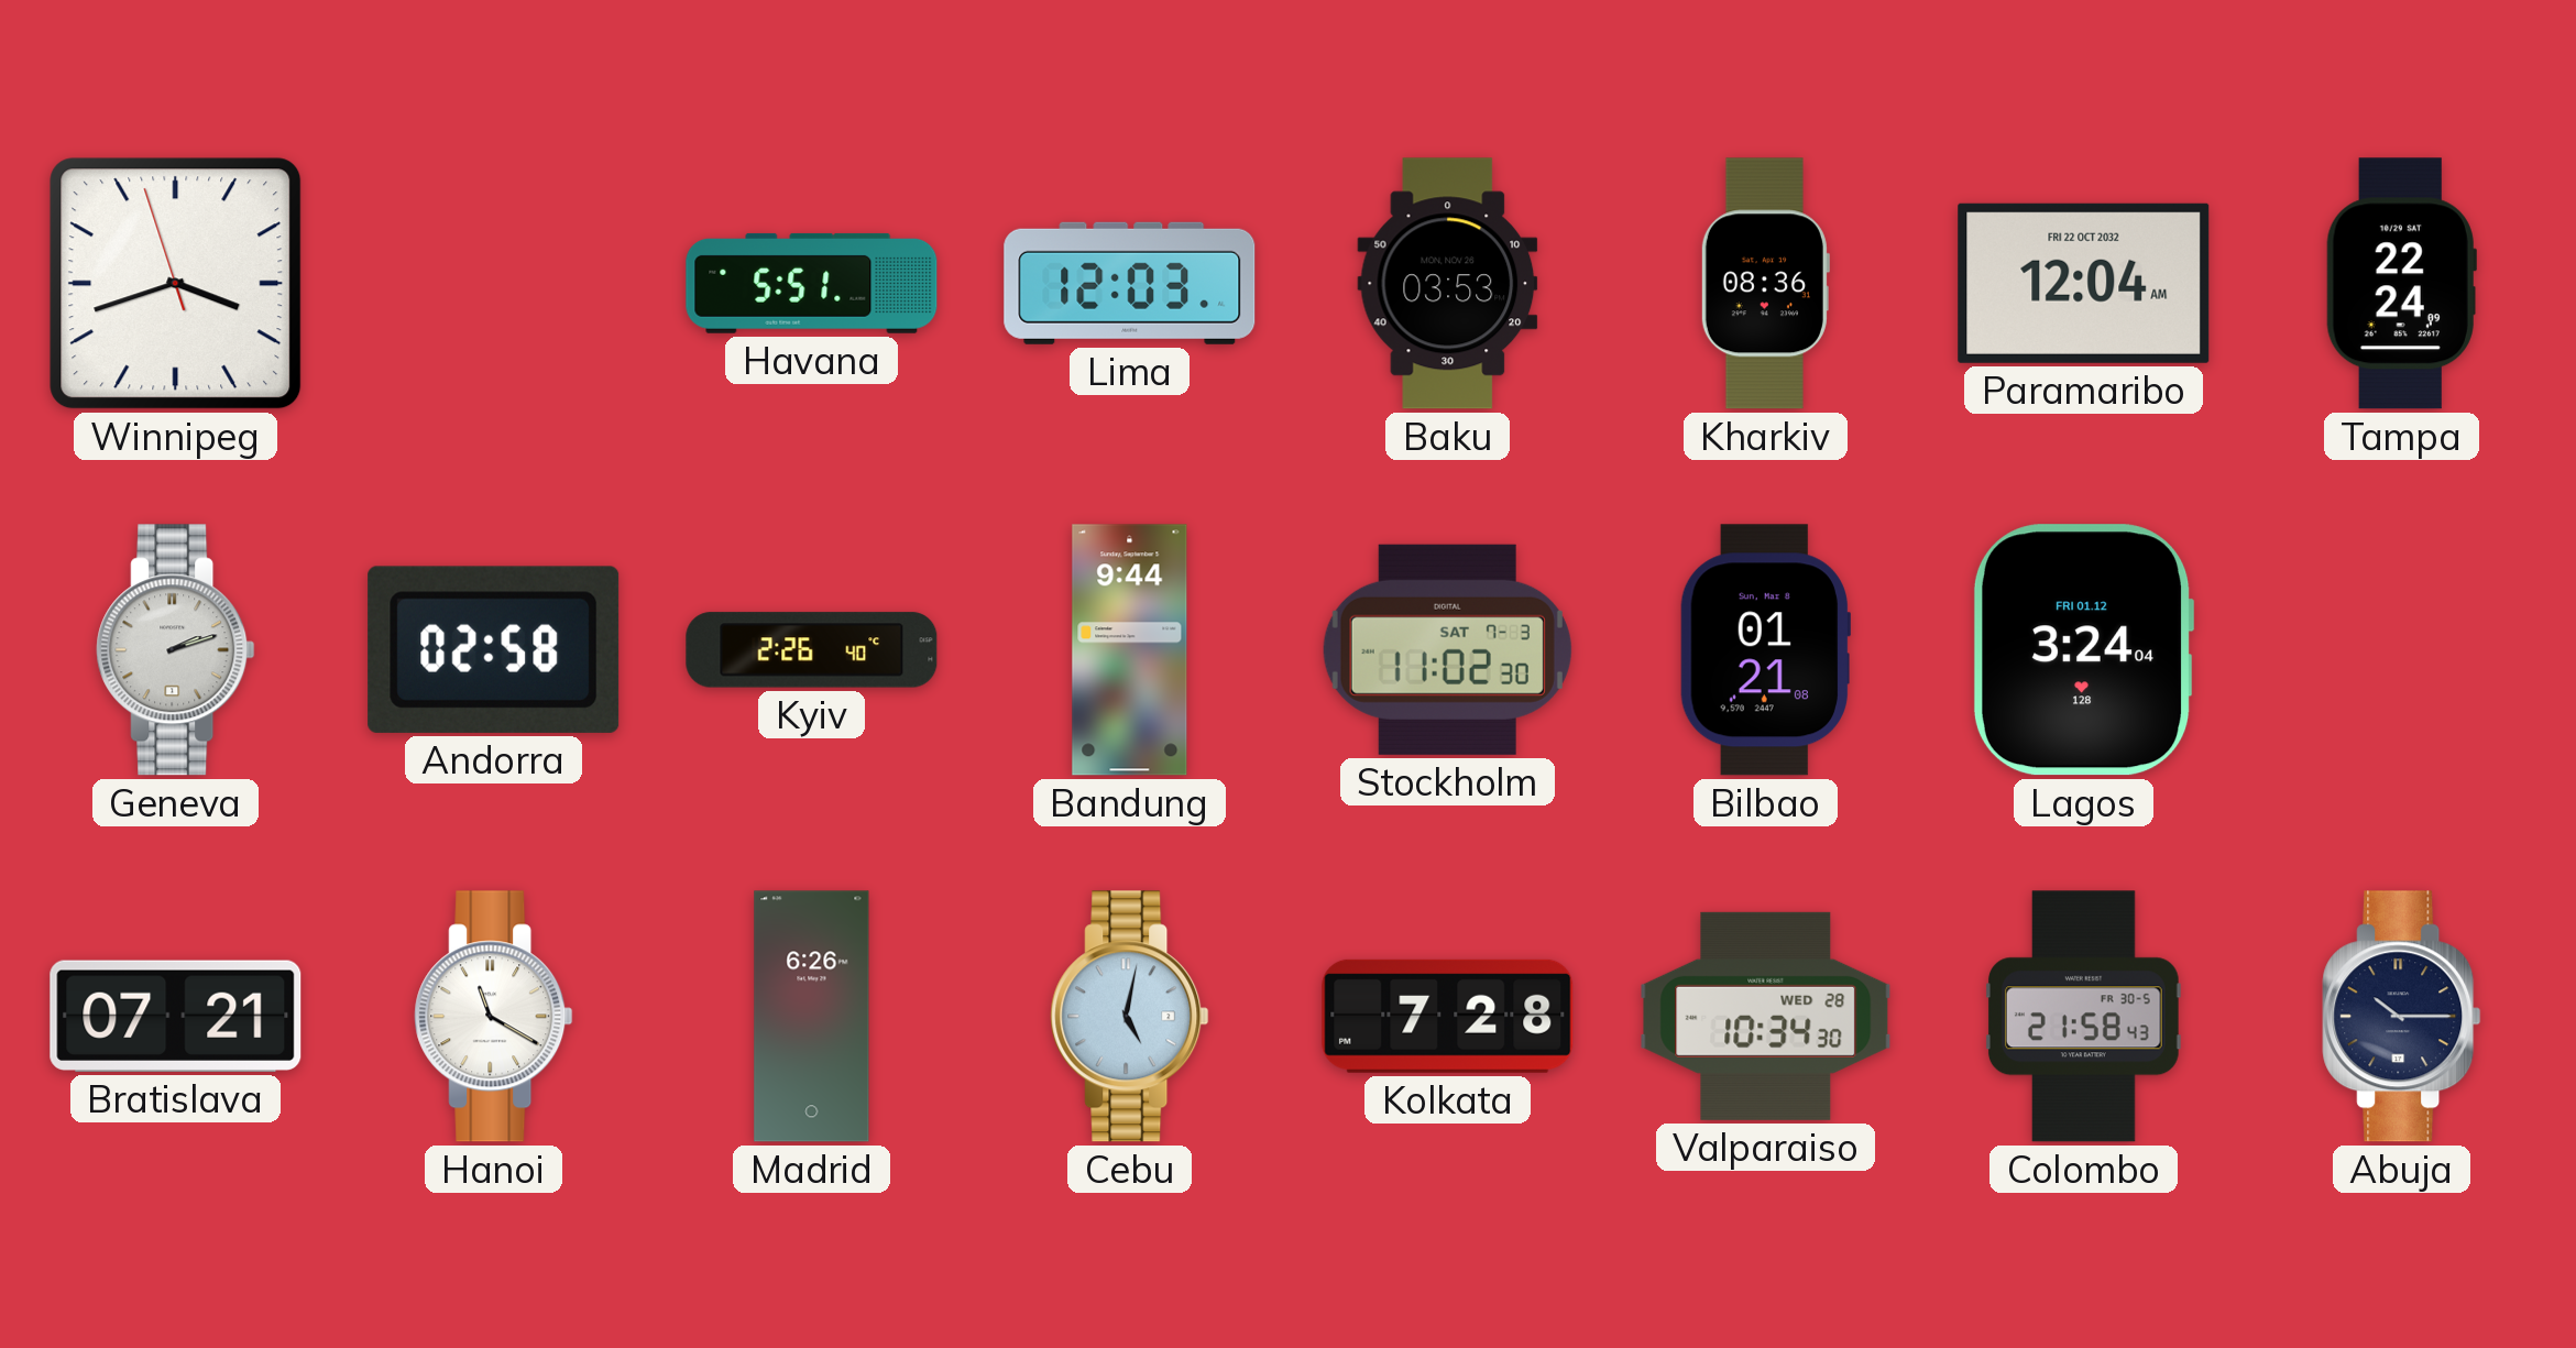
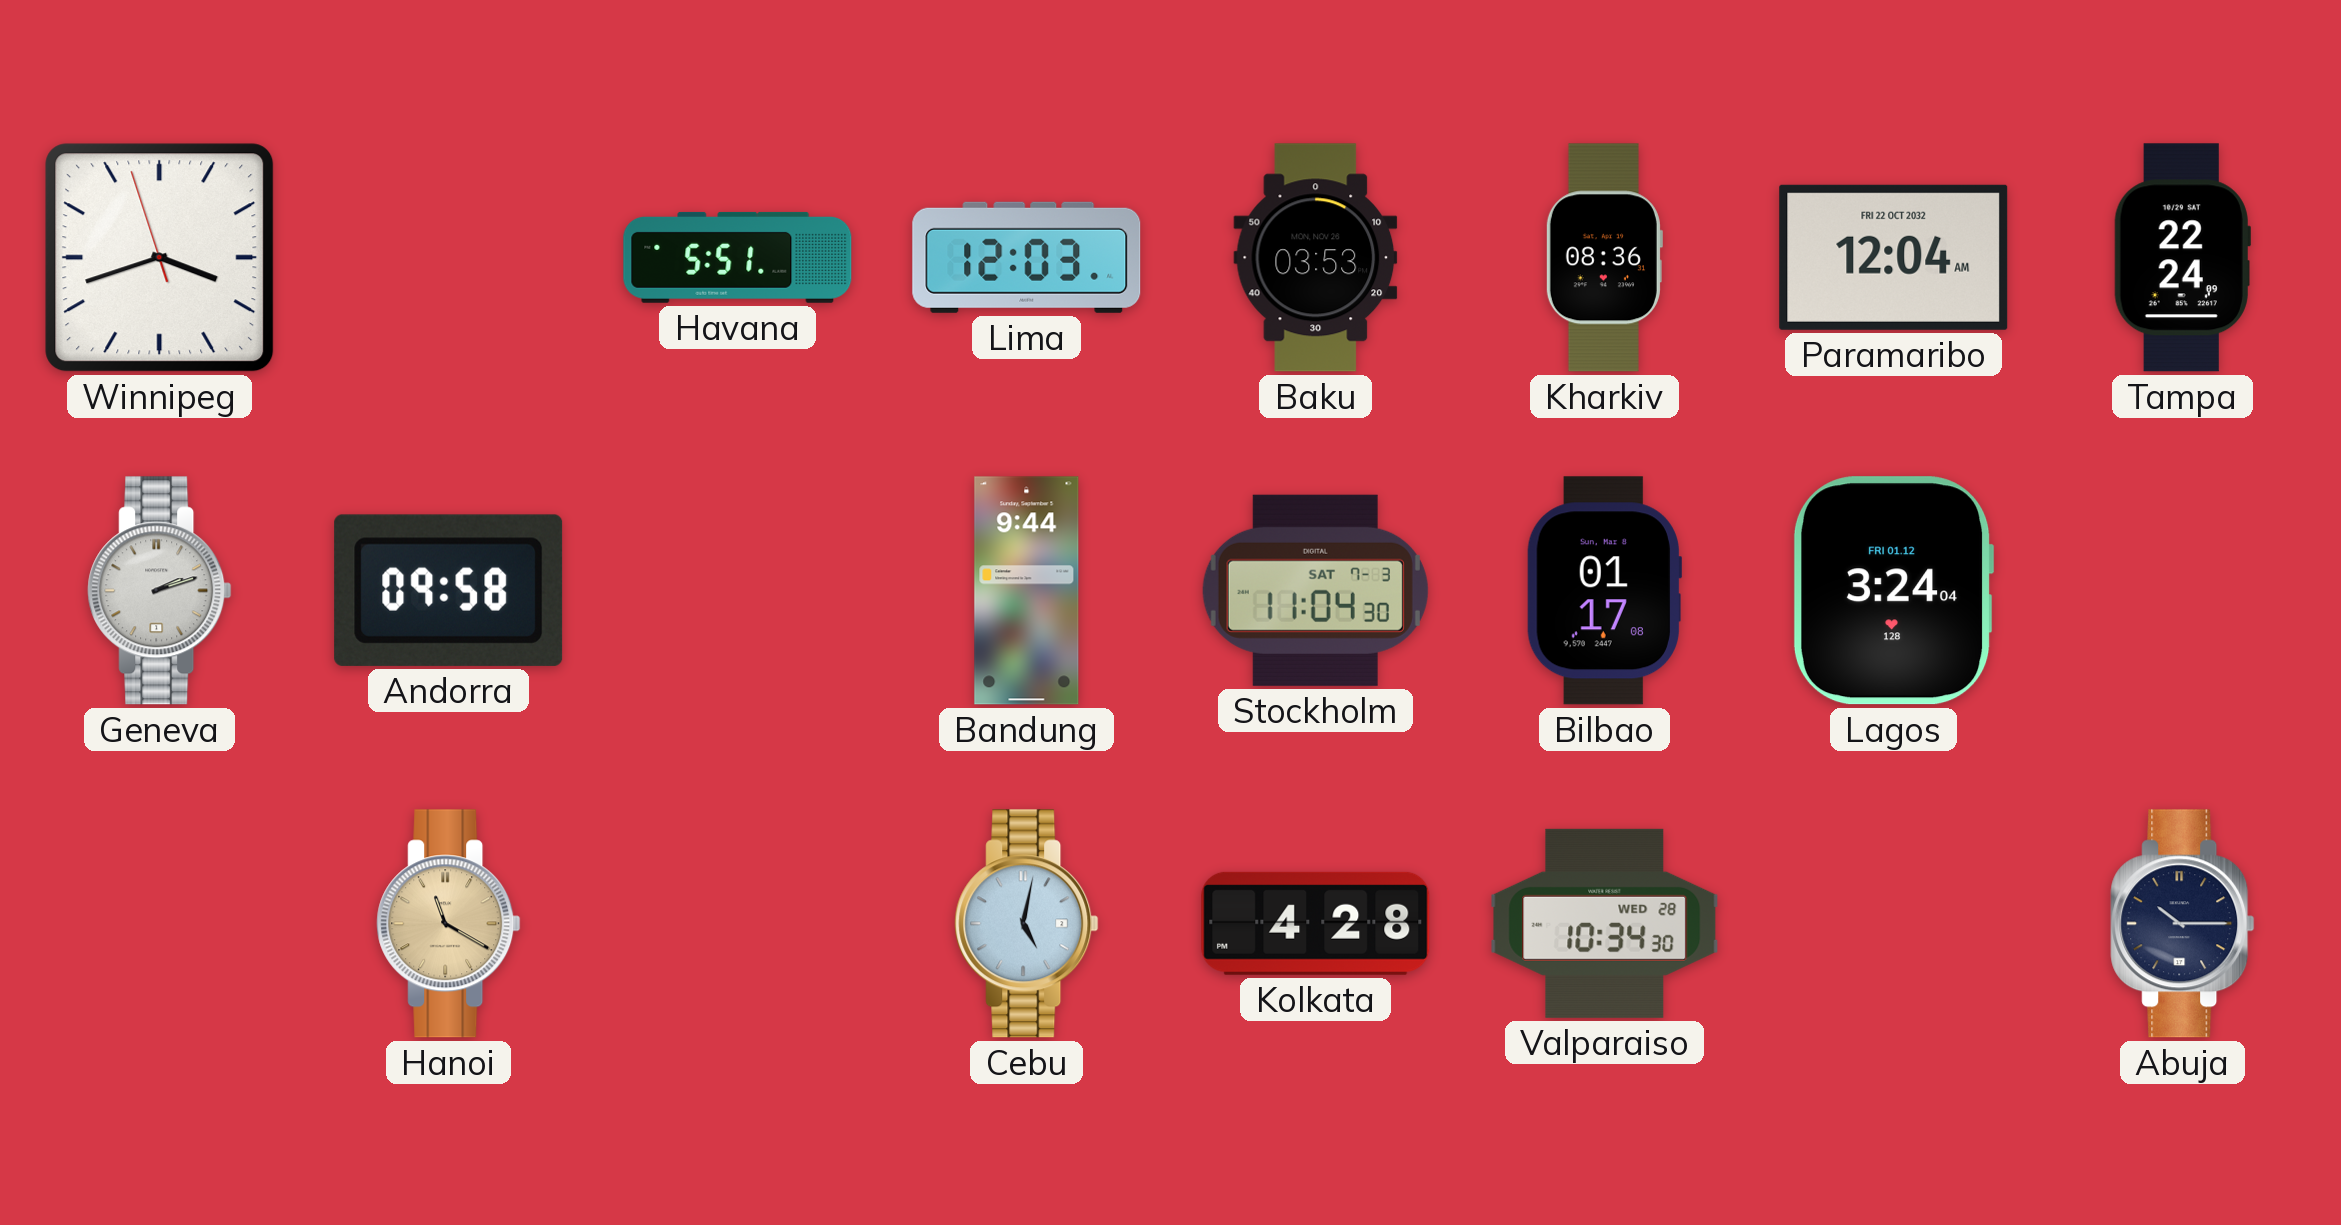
Andorra: 02:58 -> 09:58
Kyiv: 2:26 -> none
Stockholm: 11:02 -> 11:04
Bilbao: 01:21 -> 01:17
Bratislava: 07:21 -> none
Hanoi dial: white -> champagne
Madrid: 6:26 -> none
Kolkata: 7:28 -> 4:28
Colombo: 21:58 -> none
